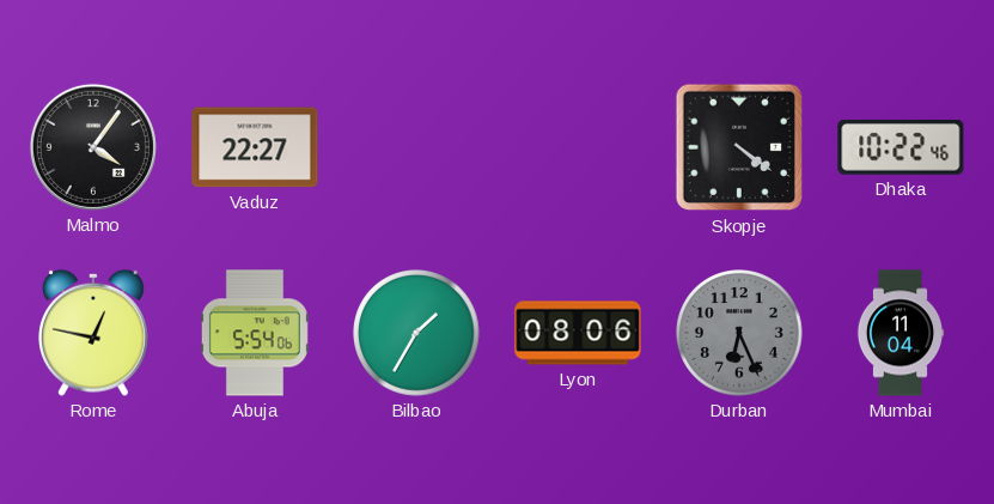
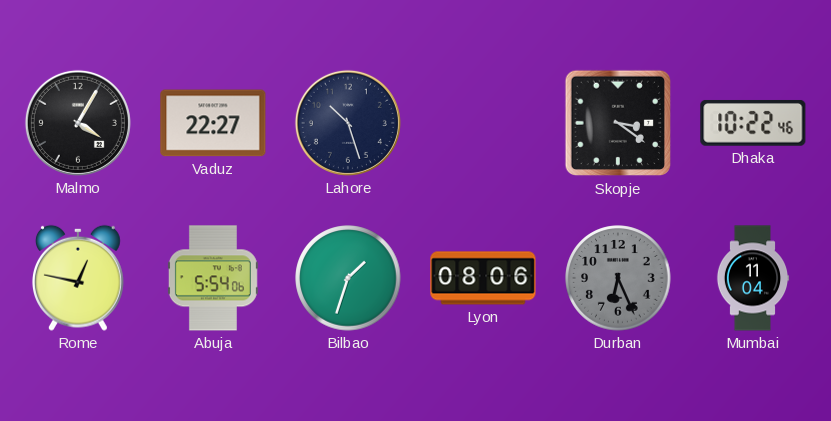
Malmo: 4:06 -> 4:05
Lahore: none -> 10:27
Skopje: 4:21 -> 3:21
Bilbao: 1:35 -> 1:33
